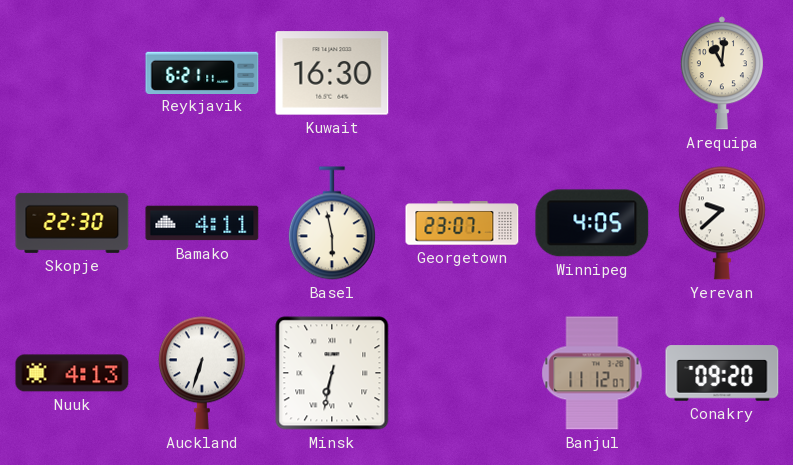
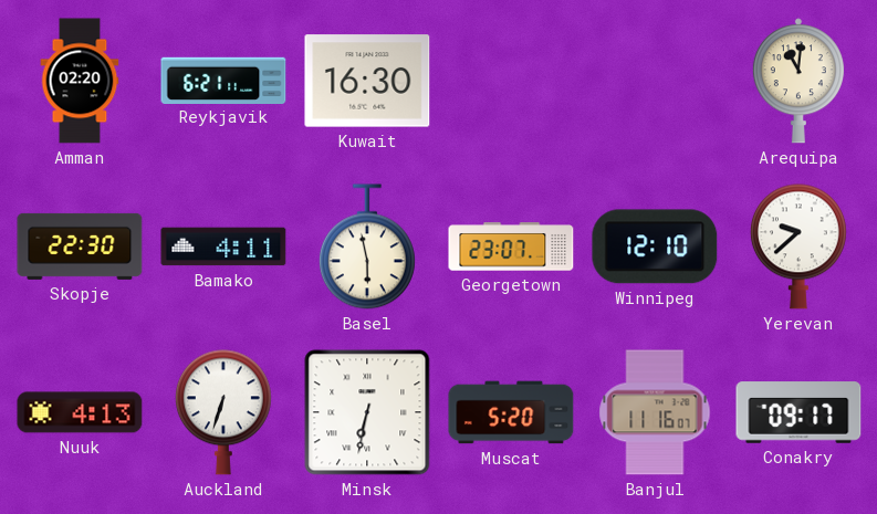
Amman: none -> 02:20
Winnipeg: 4:05 -> 12:10
Muscat: none -> 5:20
Banjul: 11:12 -> 11:16
Conakry: 09:20 -> 09:17
